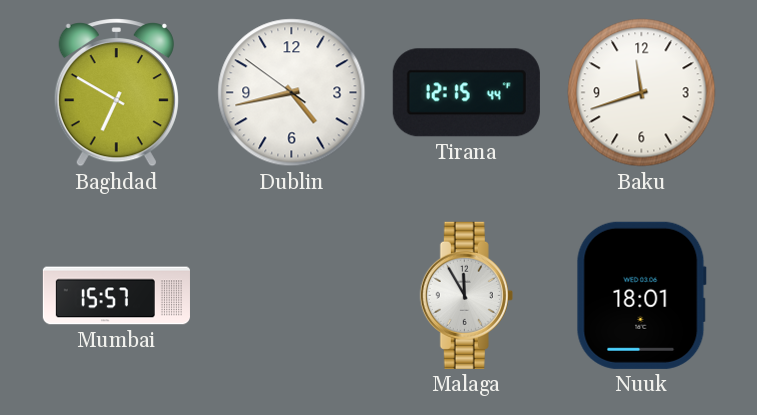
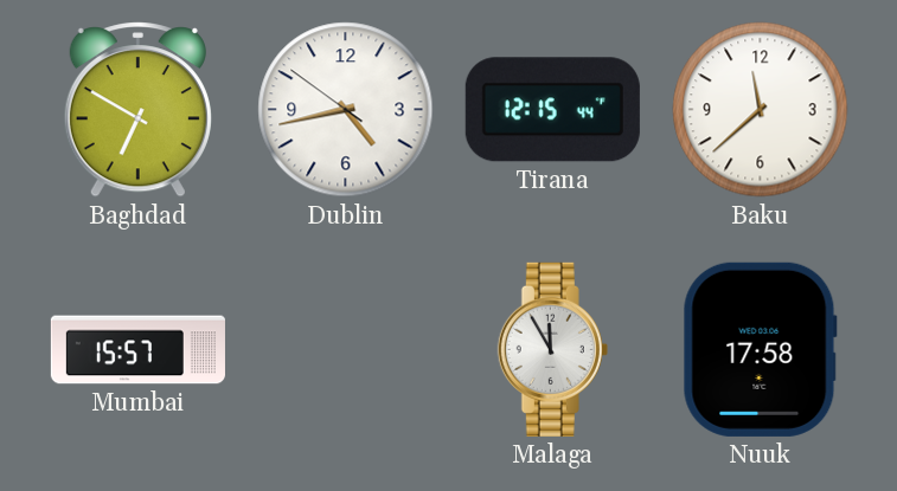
Baku: 11:42 -> 11:38
Nuuk: 18:01 -> 17:58
